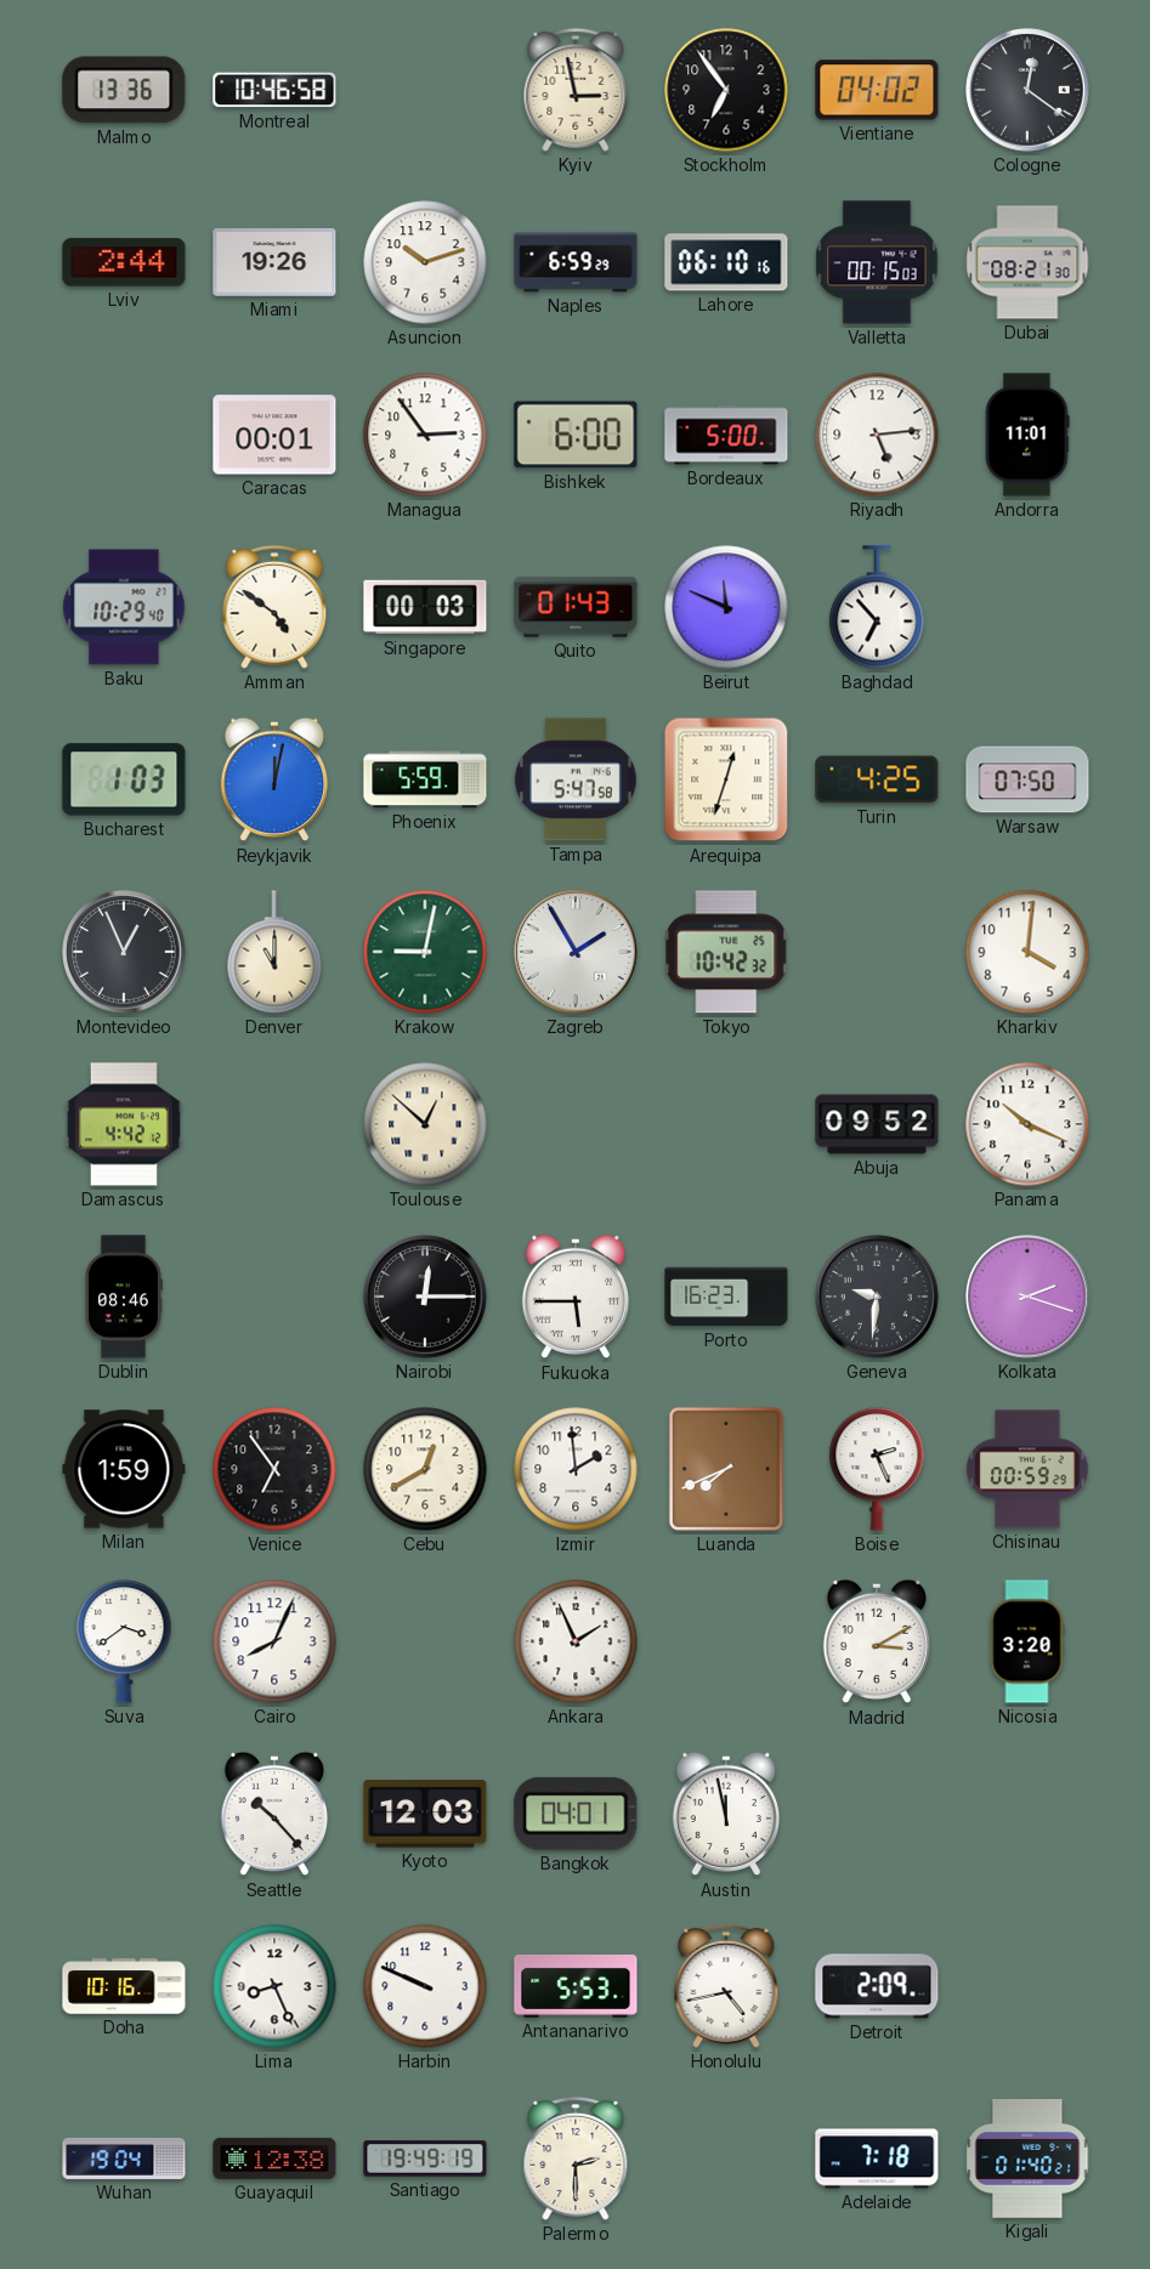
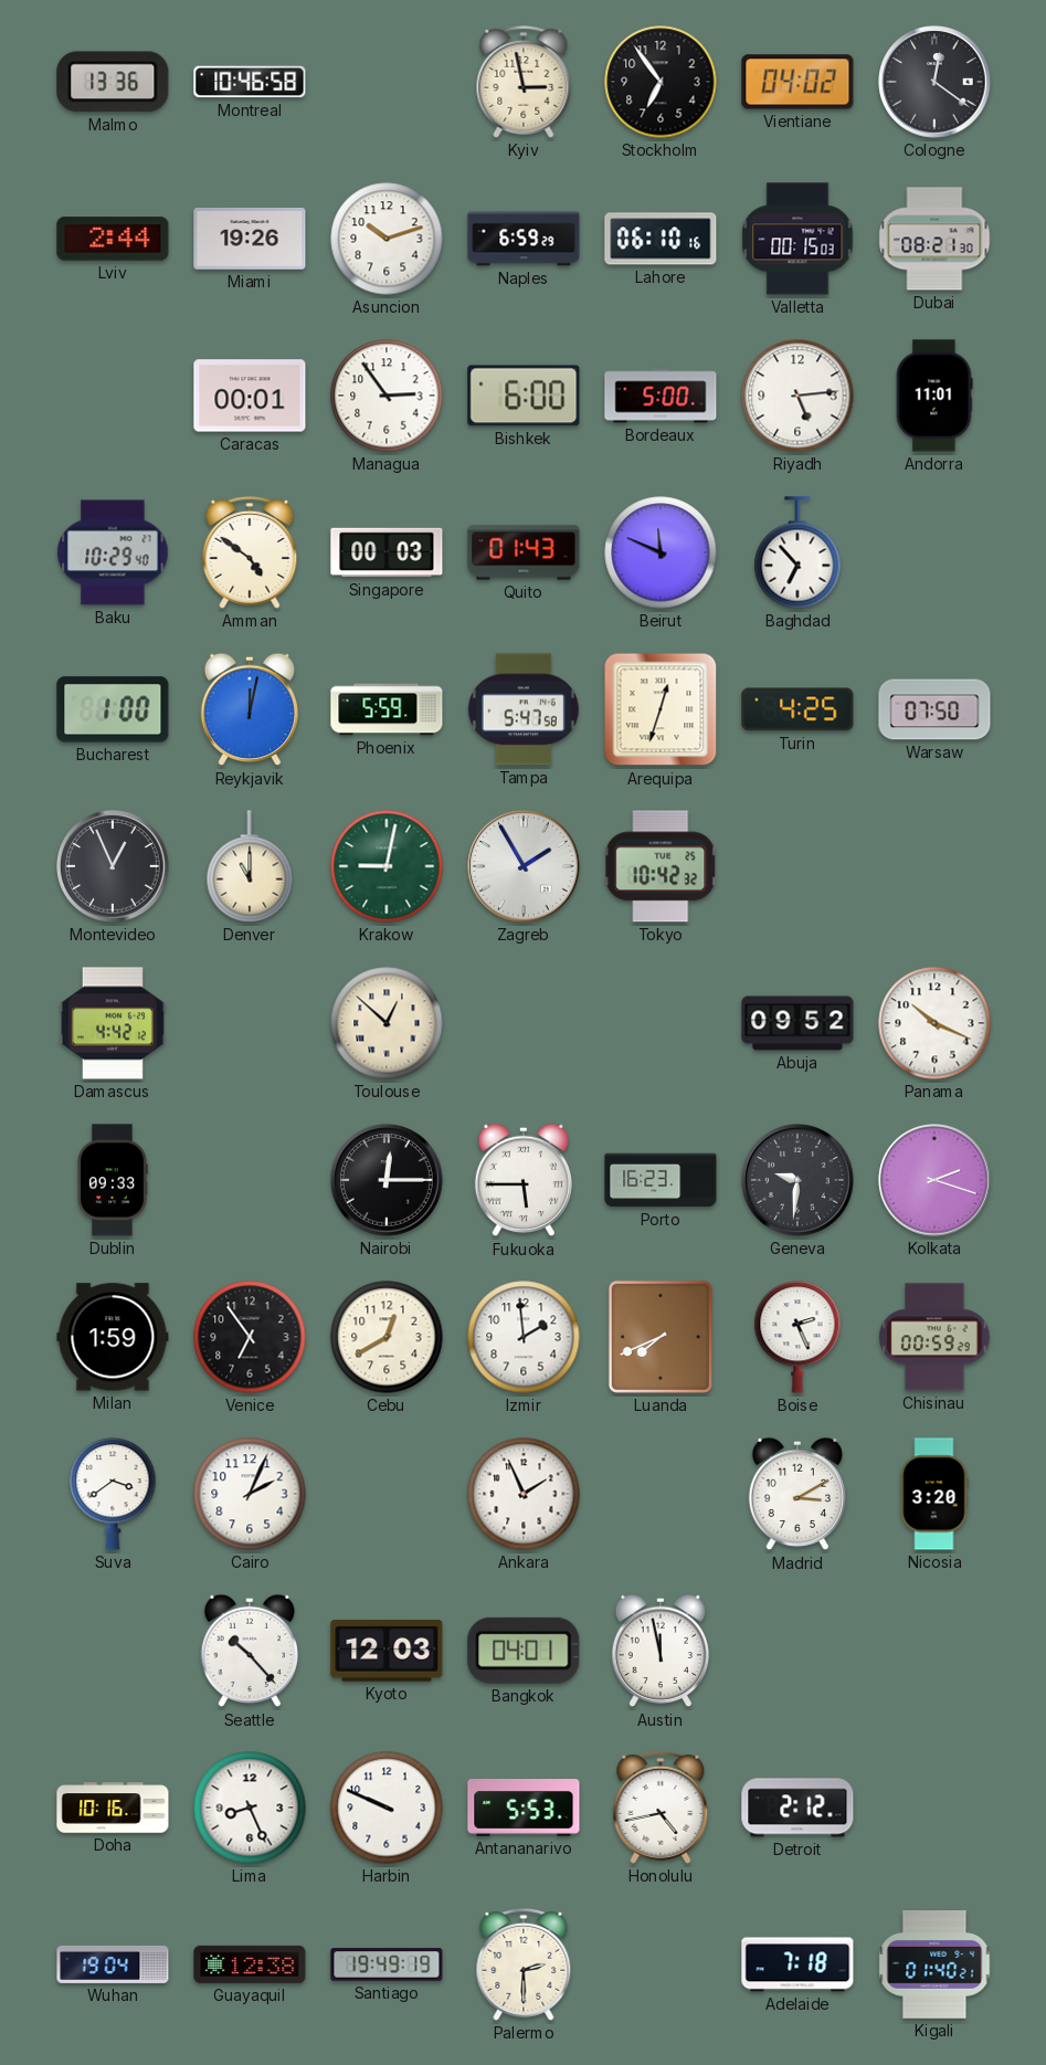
Bucharest: 1:03 -> 1:00
Kharkiv: 4:01 -> none
Dublin: 08:46 -> 09:33
Cairo: 8:04 -> 2:04
Detroit: 2:09 -> 2:12
